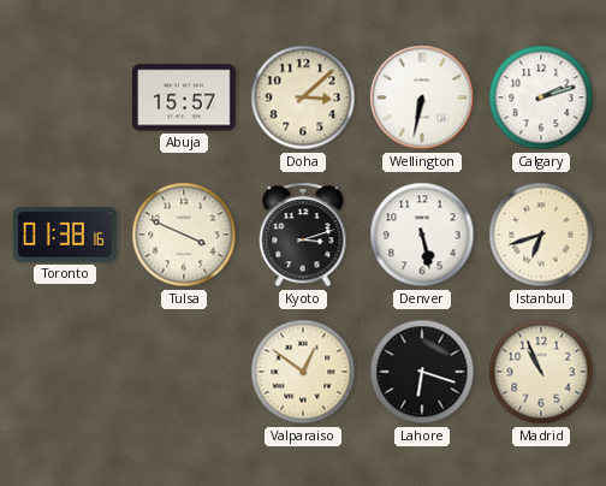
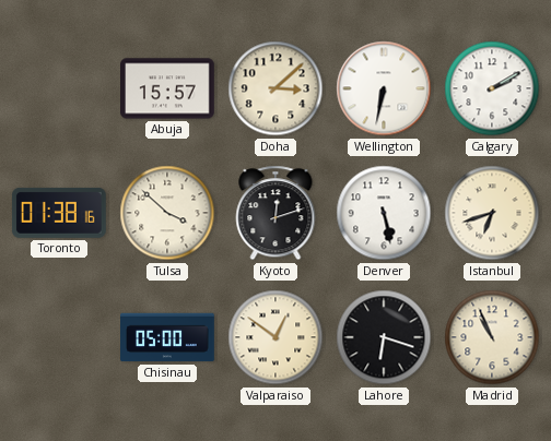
Calgary: 2:12 -> 2:10
Tulsa: 3:49 -> 3:52
Kyoto: 3:12 -> 12:12
Chisinau: none -> 05:00
